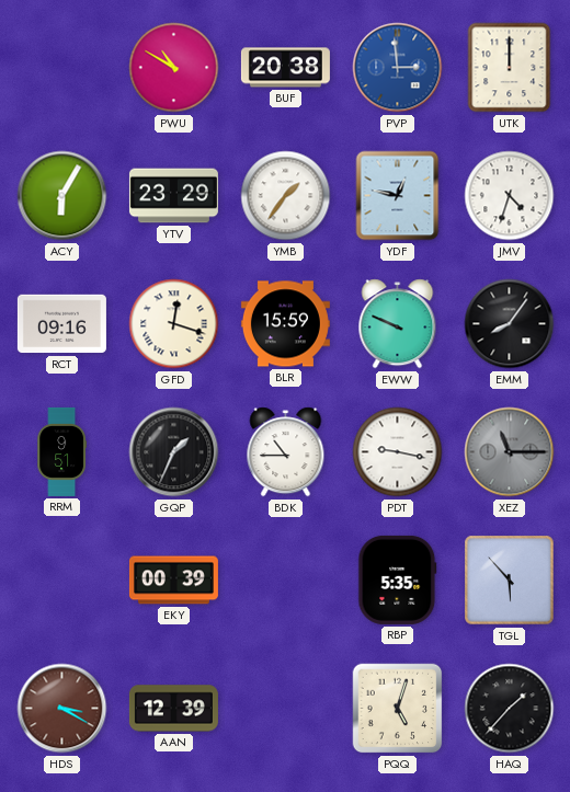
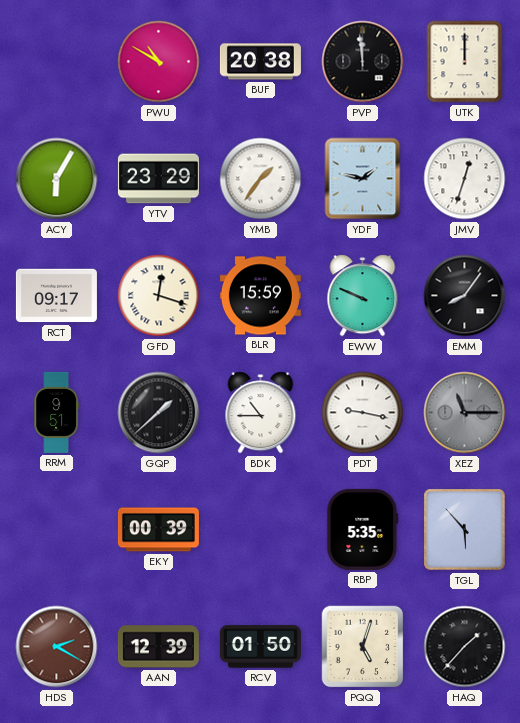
PVP: 2:59 -> 11:59
PVP dial: blue -> black
YDF: 12:47 -> 1:47
JMV: 4:33 -> 12:33
RCT: 09:16 -> 09:17
GQP: 1:34 -> 1:38
HDS: 3:20 -> 2:20
RCV: none -> 01:50
